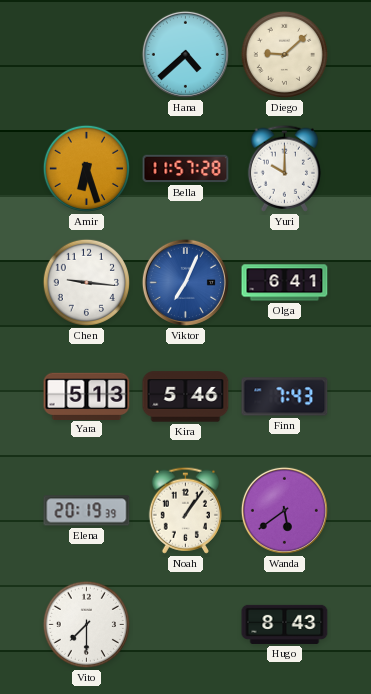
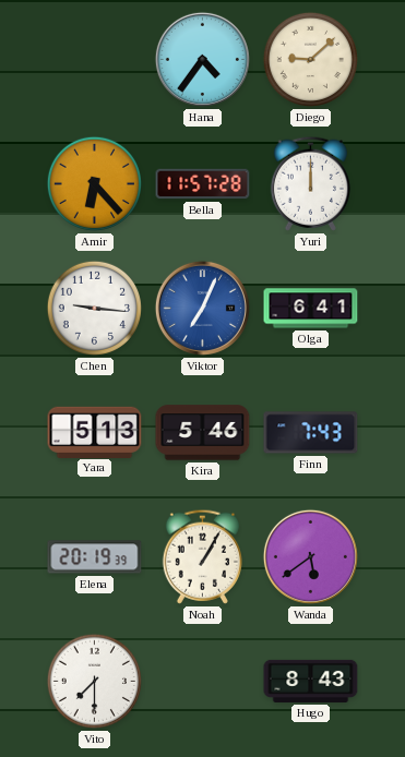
Hana: 4:38 -> 4:36
Amir: 6:27 -> 6:23
Yuri: 10:00 -> 12:00
Noah: 1:06 -> 1:05
